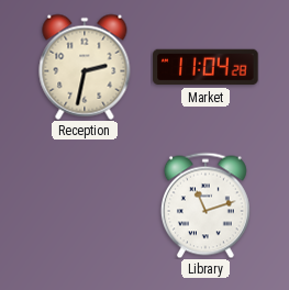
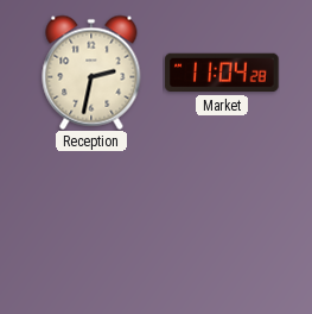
Library: 11:12 -> none
